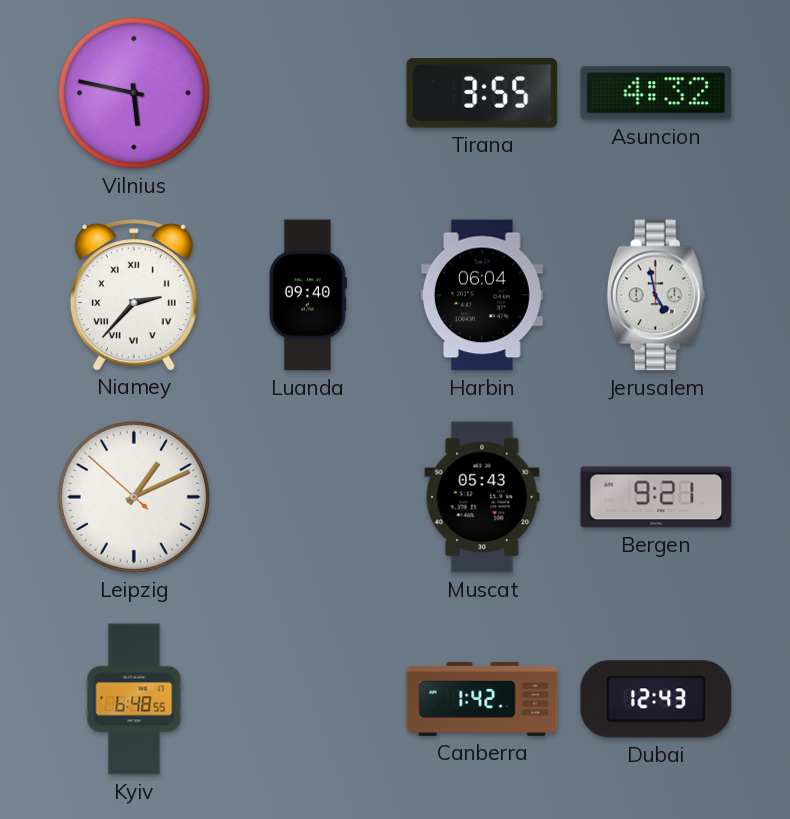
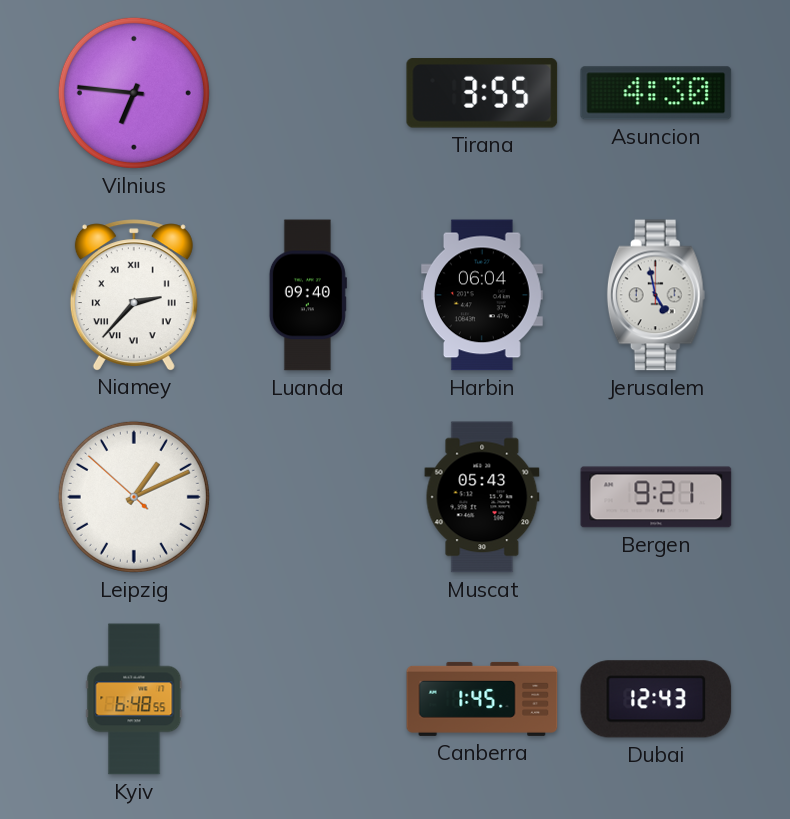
Vilnius: 5:47 -> 6:46
Asuncion: 4:32 -> 4:30
Canberra: 1:42 -> 1:45
